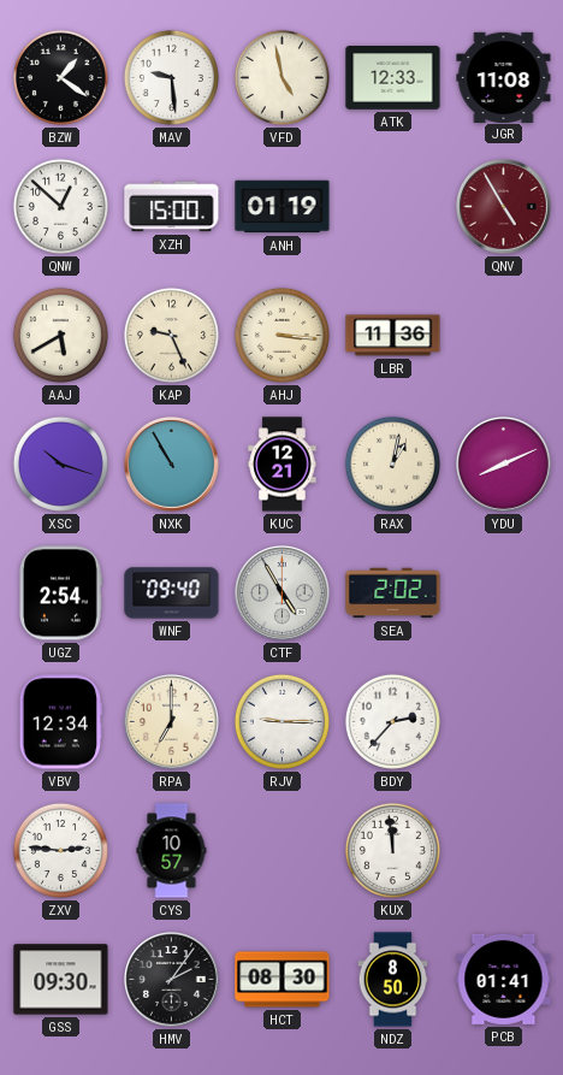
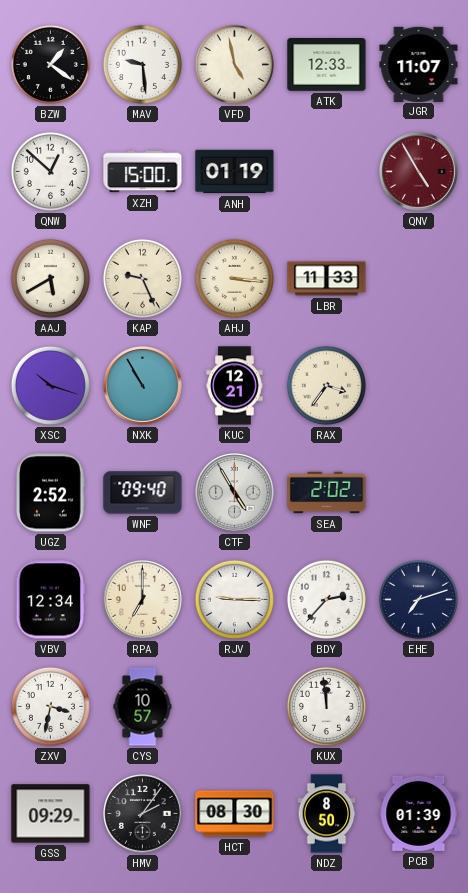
JGR: 11:08 -> 11:07
LBR: 11:36 -> 11:33
RAX: 1:02 -> 3:36
YDU: 8:11 -> none
UGZ: 2:54 -> 2:52
EHE: none -> 7:12
ZXV: 2:46 -> 3:32
GSS: 09:30 -> 09:29
PCB: 01:41 -> 01:39
